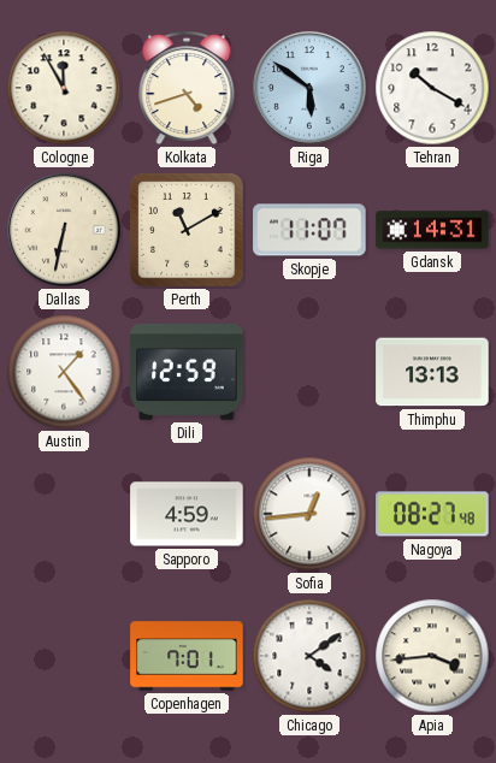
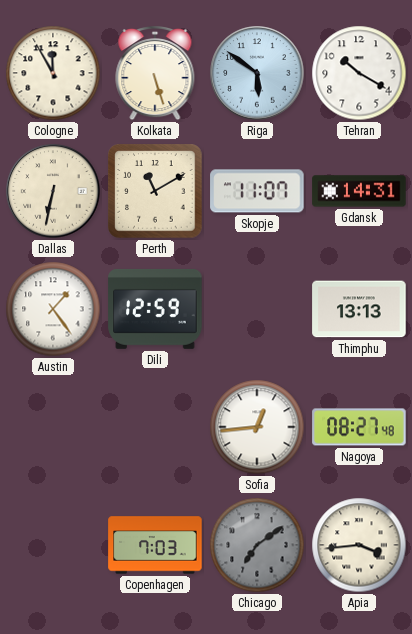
Kolkata: 4:42 -> 5:27
Sapporo: 4:59 -> none
Copenhagen: 7:01 -> 7:03
Chicago: 4:09 -> 7:09
Chicago dial: white -> grey
